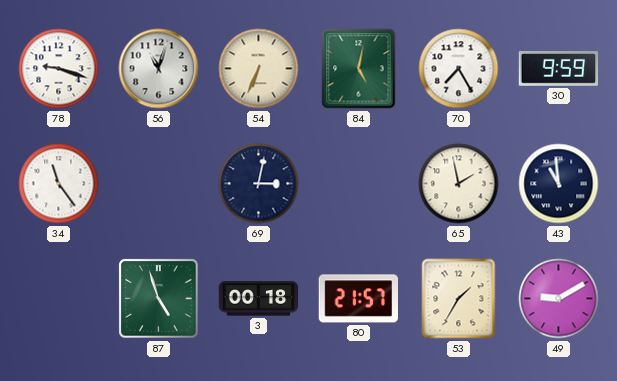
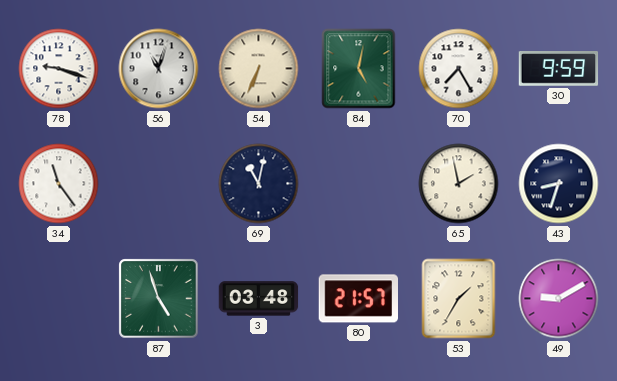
69: 3:02 -> 11:02
43: 10:59 -> 8:33
3: 00:18 -> 03:48
